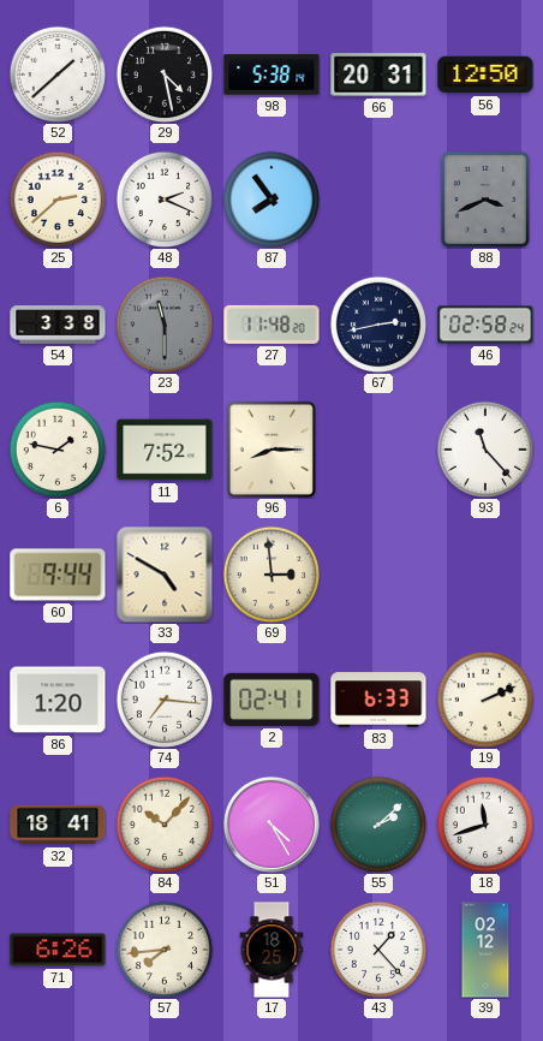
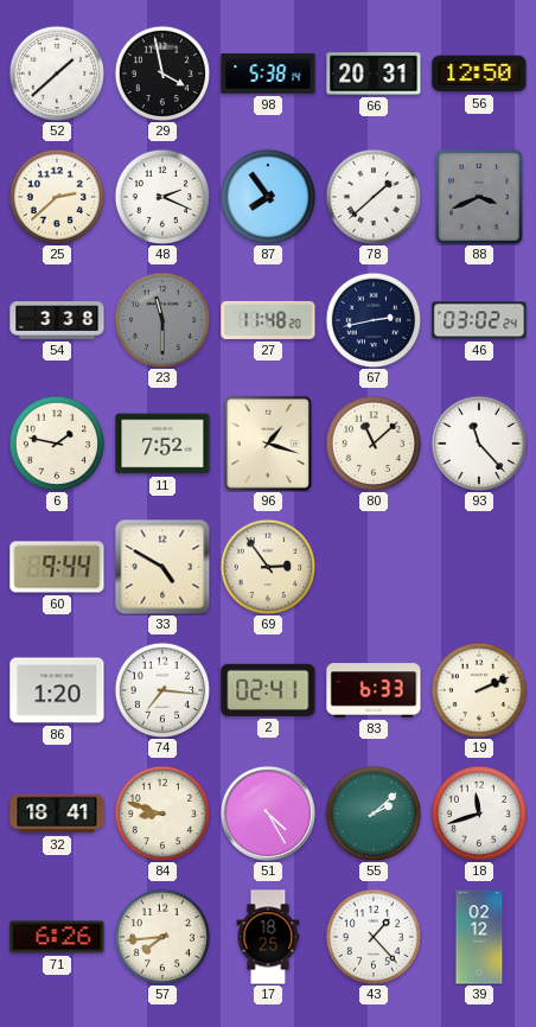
29: 4:28 -> 3:58
78: none -> 1:38
46: 02:58 -> 03:02
96: 8:15 -> 1:18
80: none -> 11:08
69: 2:59 -> 2:54
84: 10:07 -> 8:48
